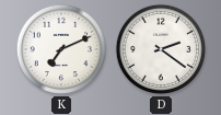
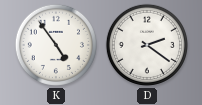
K: 7:11 -> 4:54
